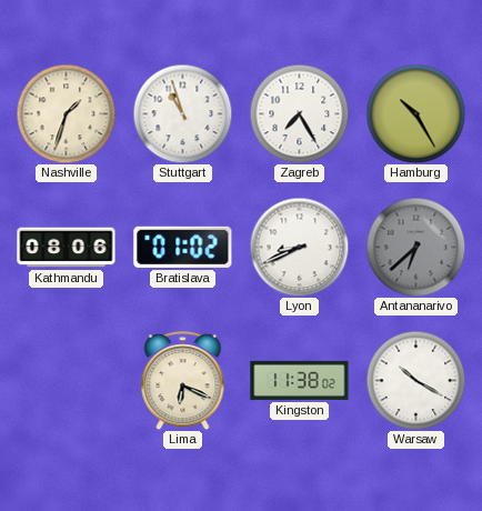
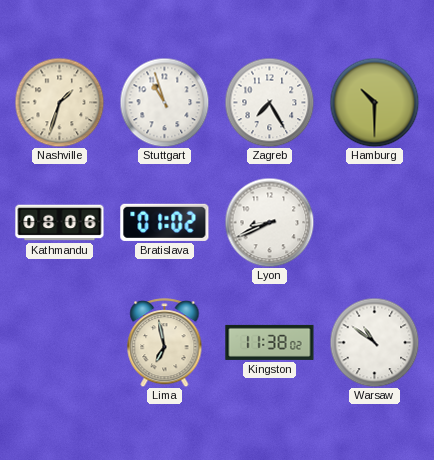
Hamburg: 10:25 -> 10:30
Antananarivo: 6:38 -> none
Lima: 6:19 -> 6:58
Warsaw: 10:20 -> 10:51
